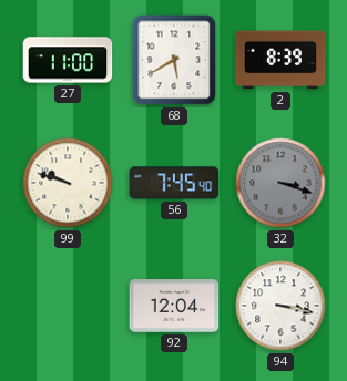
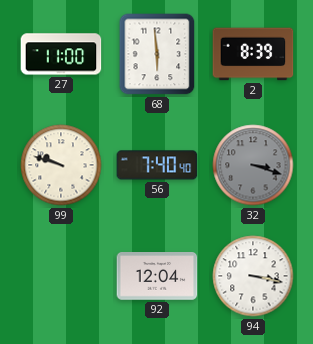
68: 5:40 -> 5:59
56: 7:45 -> 7:40
